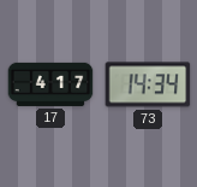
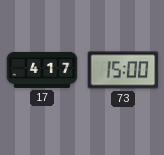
73: 14:34 -> 15:00
